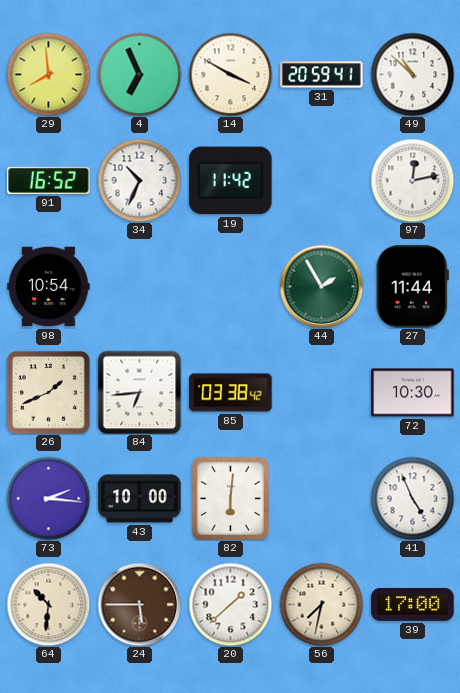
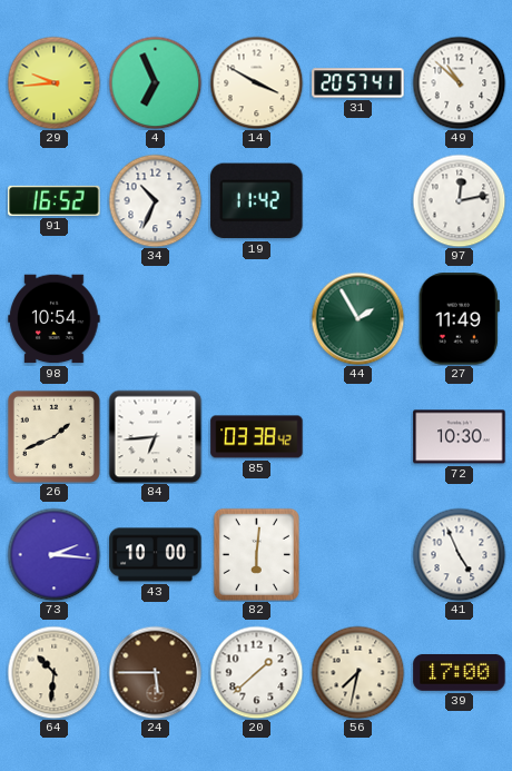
29: 7:59 -> 9:44
31: 20:59 -> 20:57
27: 11:44 -> 11:49
